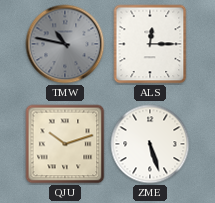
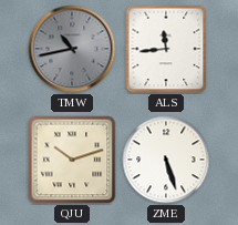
TMW: 10:47 -> 10:43
ALS: 12:15 -> 11:44
